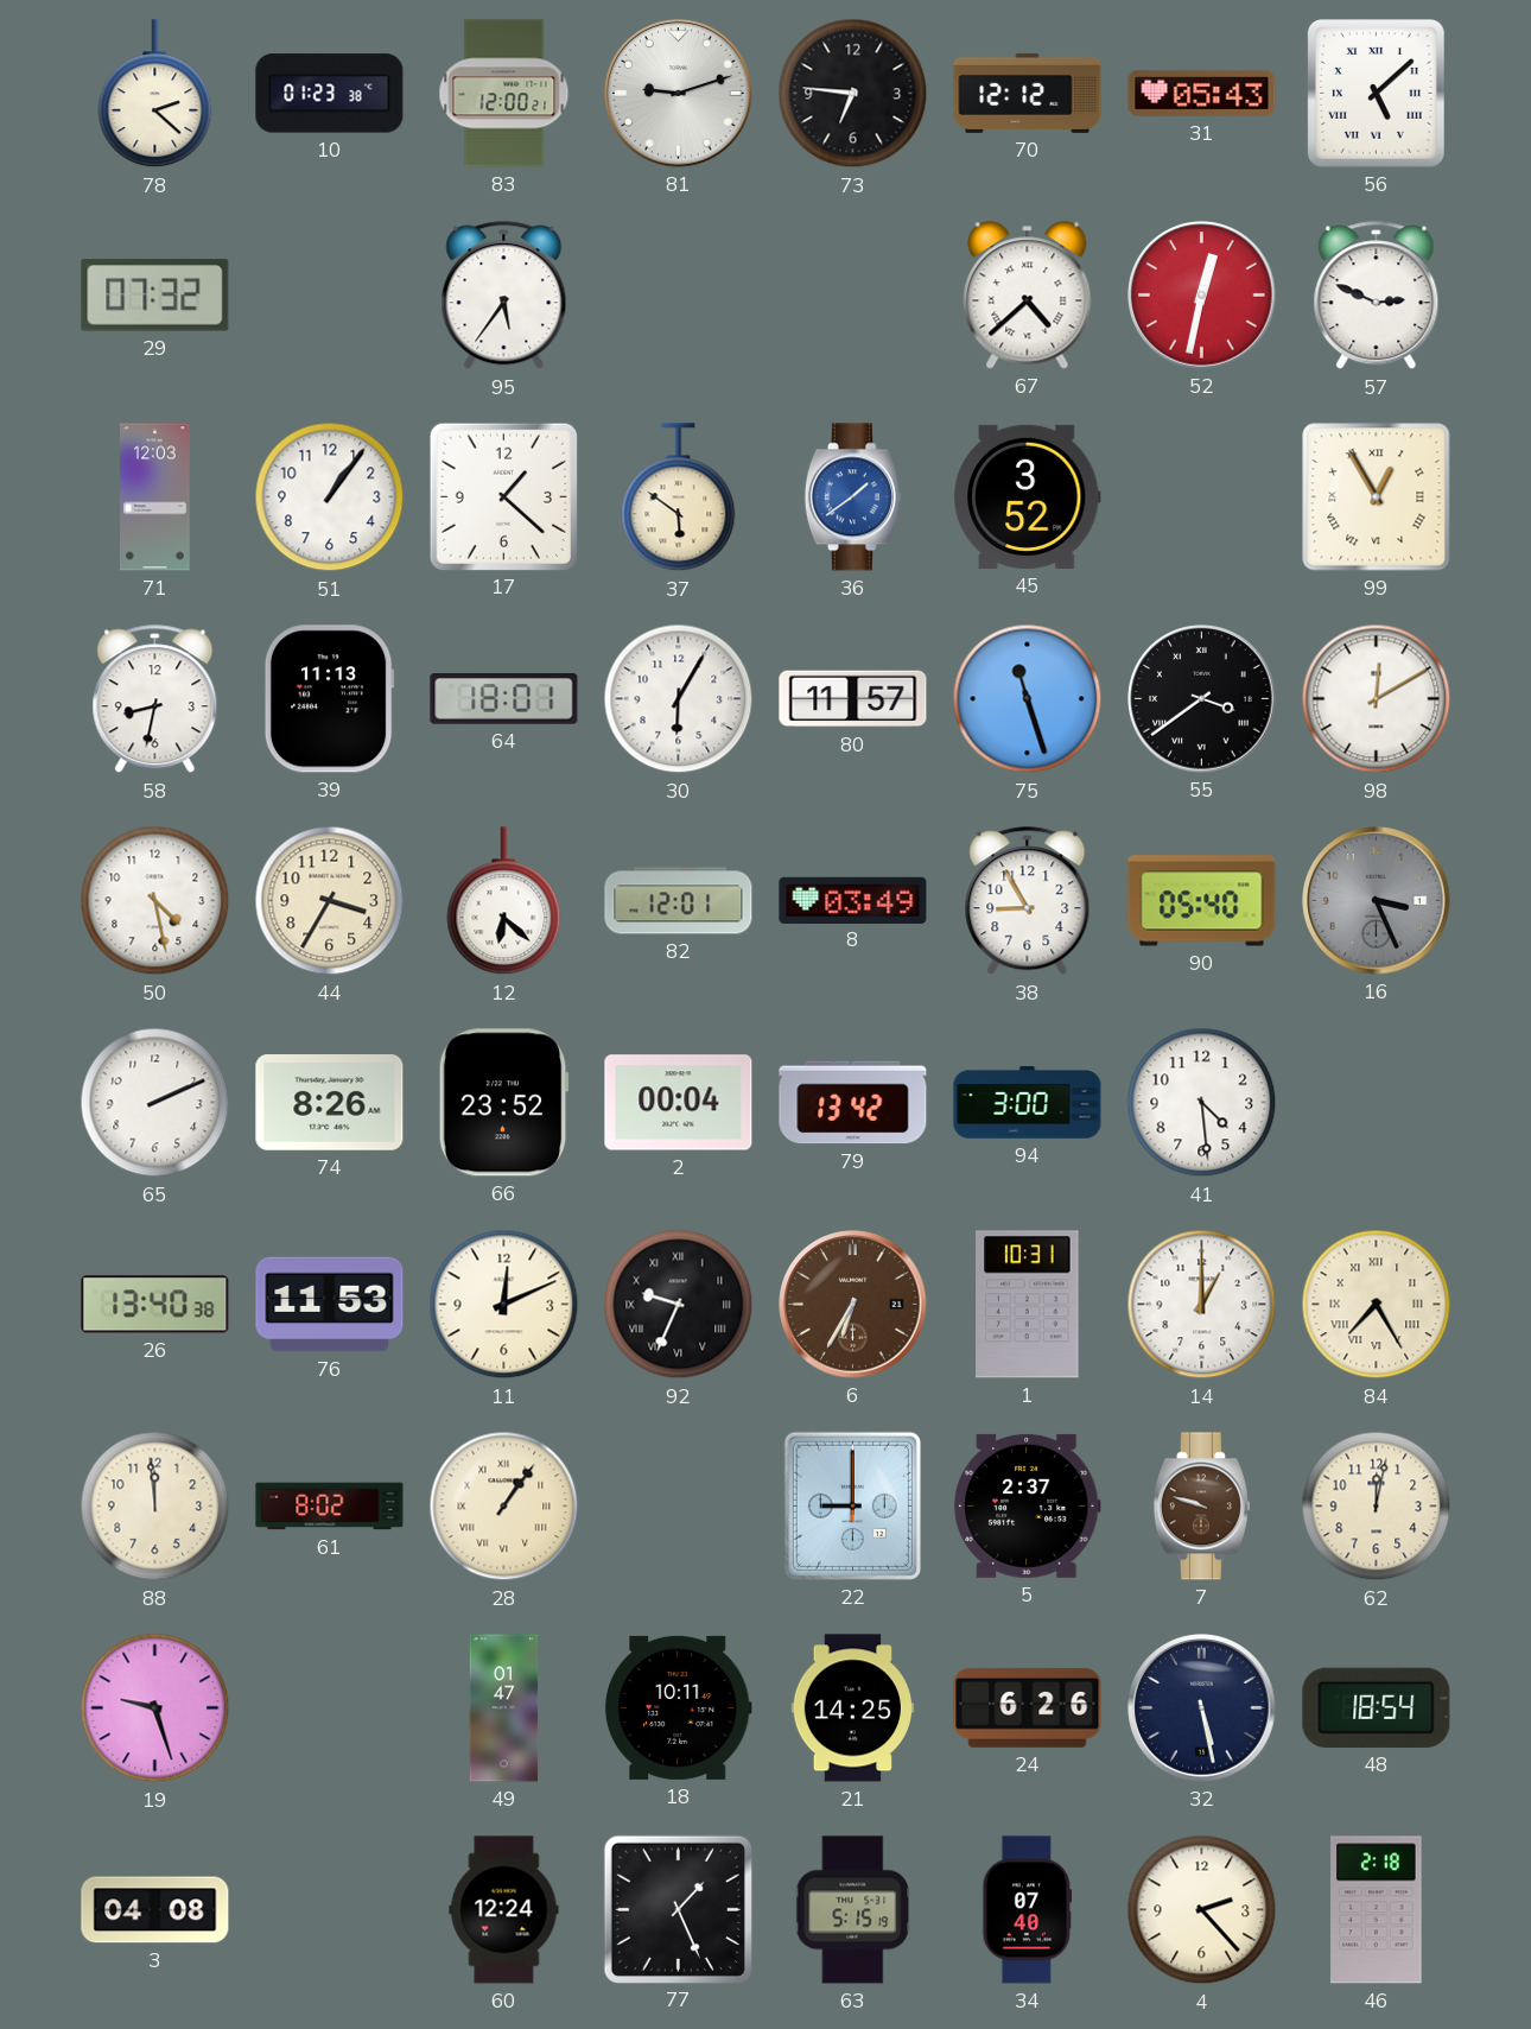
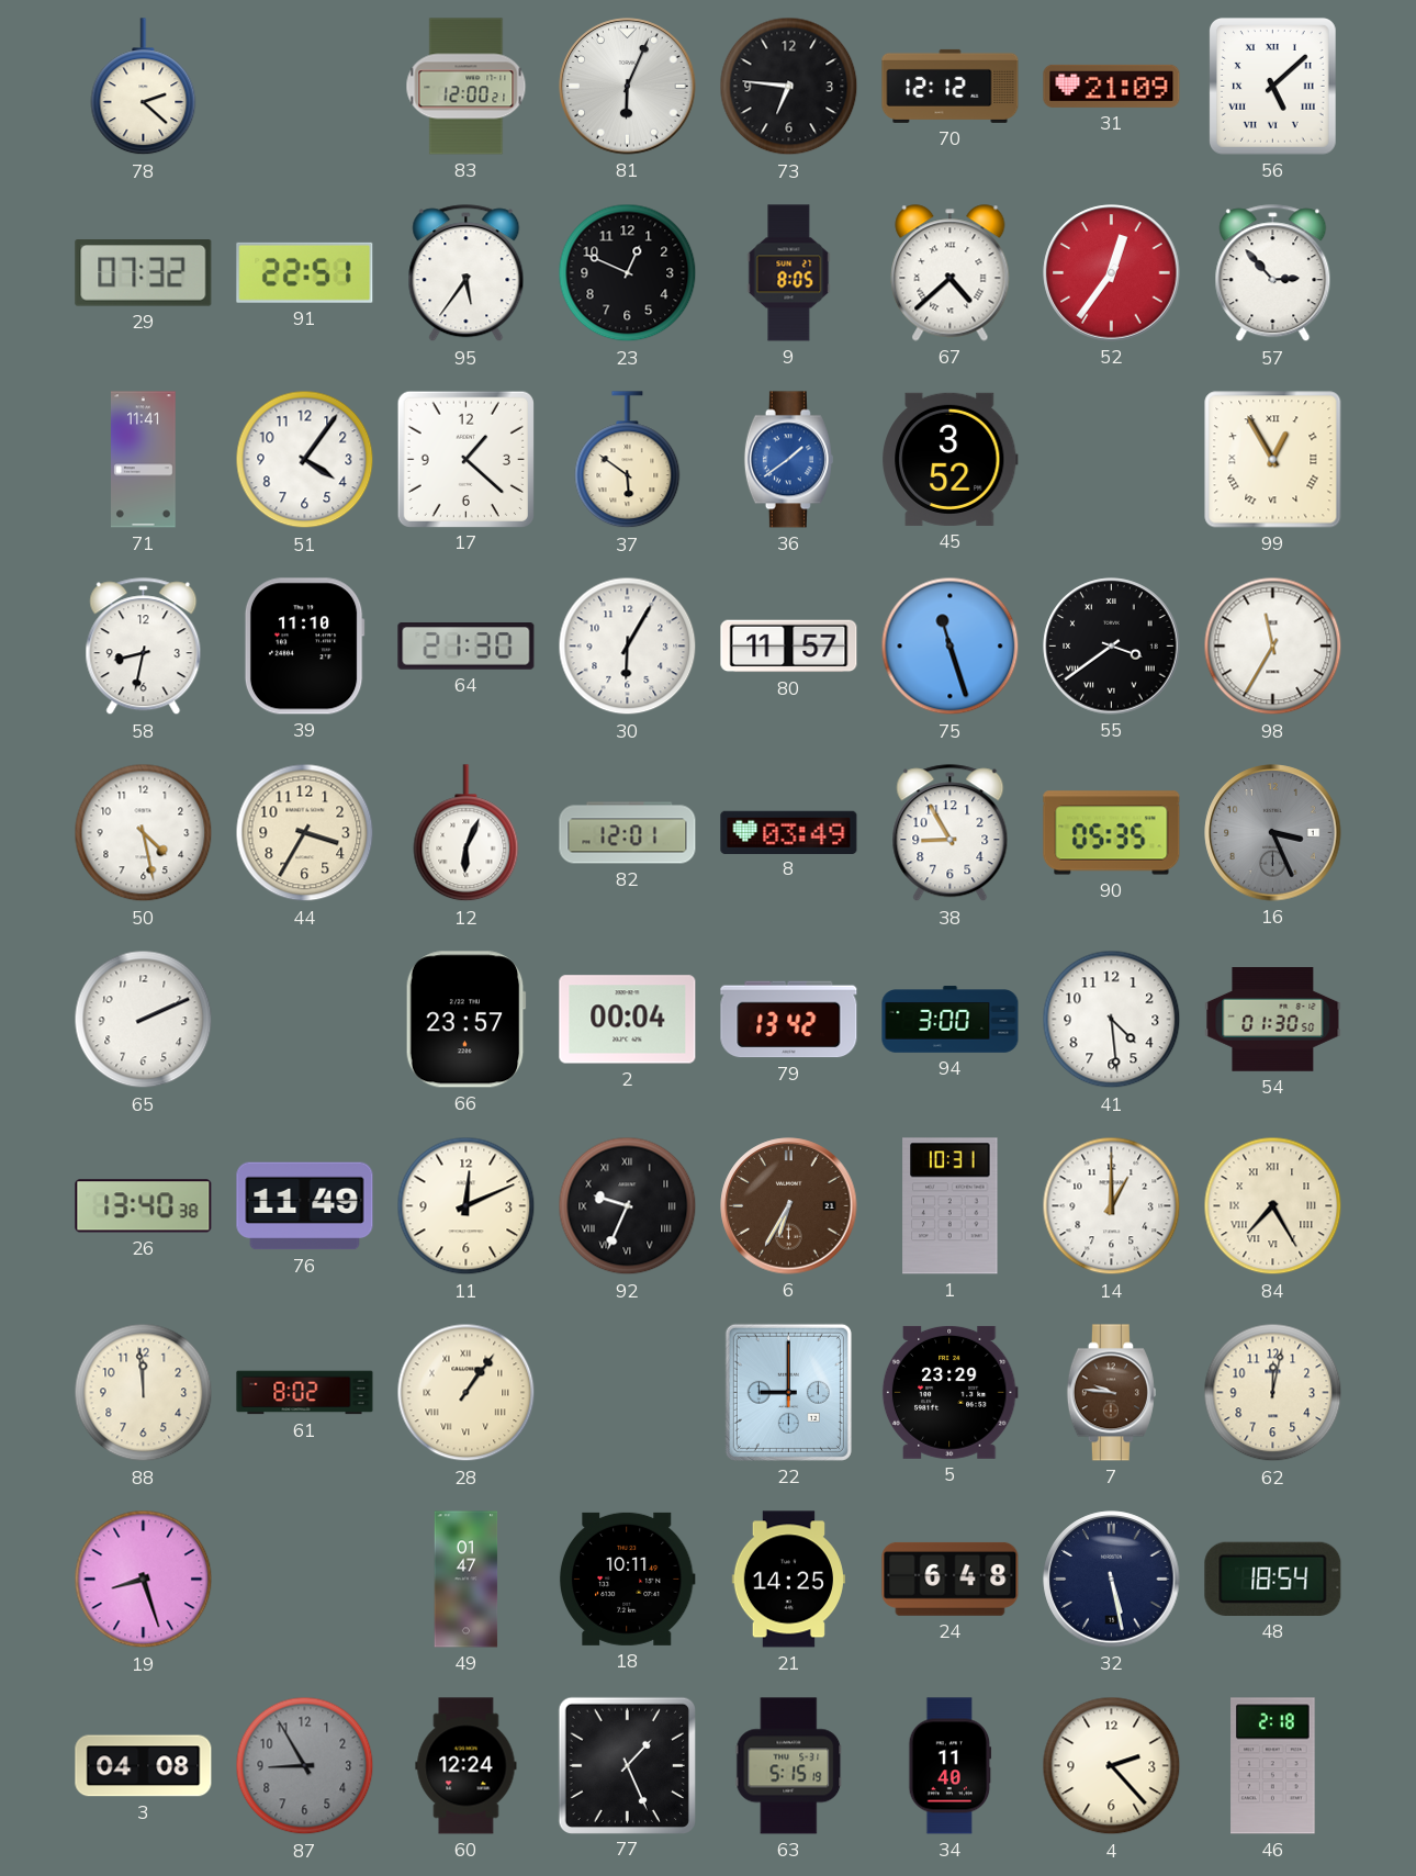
10: 01:23 -> none
81: 9:12 -> 6:04
31: 05:43 -> 21:09
91: none -> 22:51
23: none -> 12:49
9: none -> 8:05
52: 12:32 -> 12:36
57: 2:49 -> 2:53
71: 12:03 -> 11:41
51: 1:06 -> 4:06
39: 11:13 -> 11:10
64: 18:01 -> 21:30
98: 12:10 -> 11:35
12: 6:22 -> 6:04
90: 05:40 -> 05:35
74: 8:26 -> none
66: 23:52 -> 23:57
54: none -> 01:30
76: 11:53 -> 11:49
5: 2:37 -> 23:29
7: 9:48 -> 9:46
19: 9:27 -> 8:27
24: 6:26 -> 6:48
87: none -> 8:55
34: 07:40 -> 11:40
